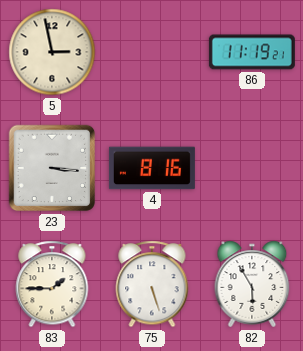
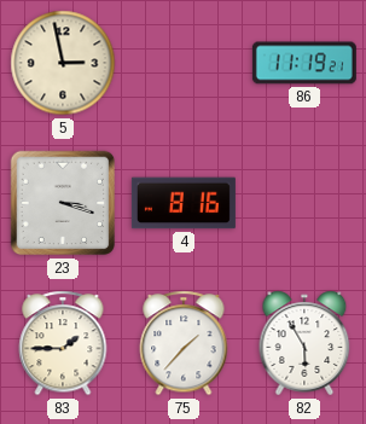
23: 3:16 -> 3:18
75: 5:27 -> 1:37
